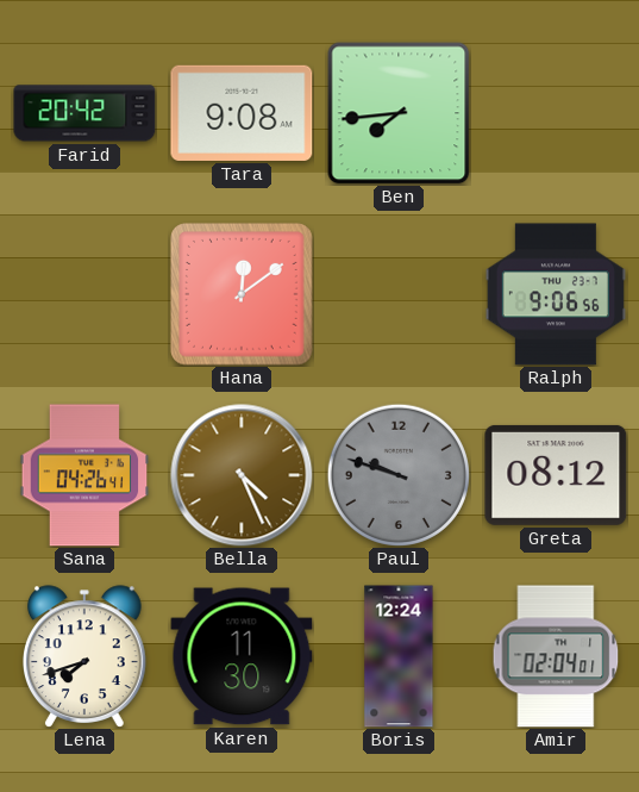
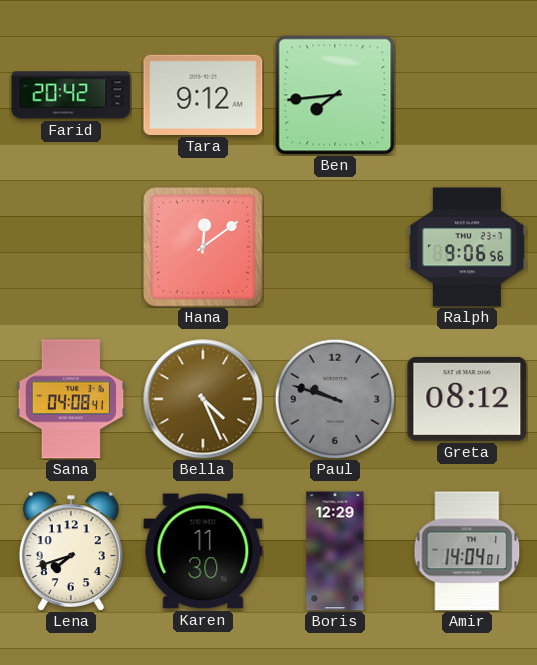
Tara: 9:08 -> 9:12
Sana: 04:26 -> 04:08
Boris: 12:24 -> 12:29
Amir: 02:04 -> 14:04
